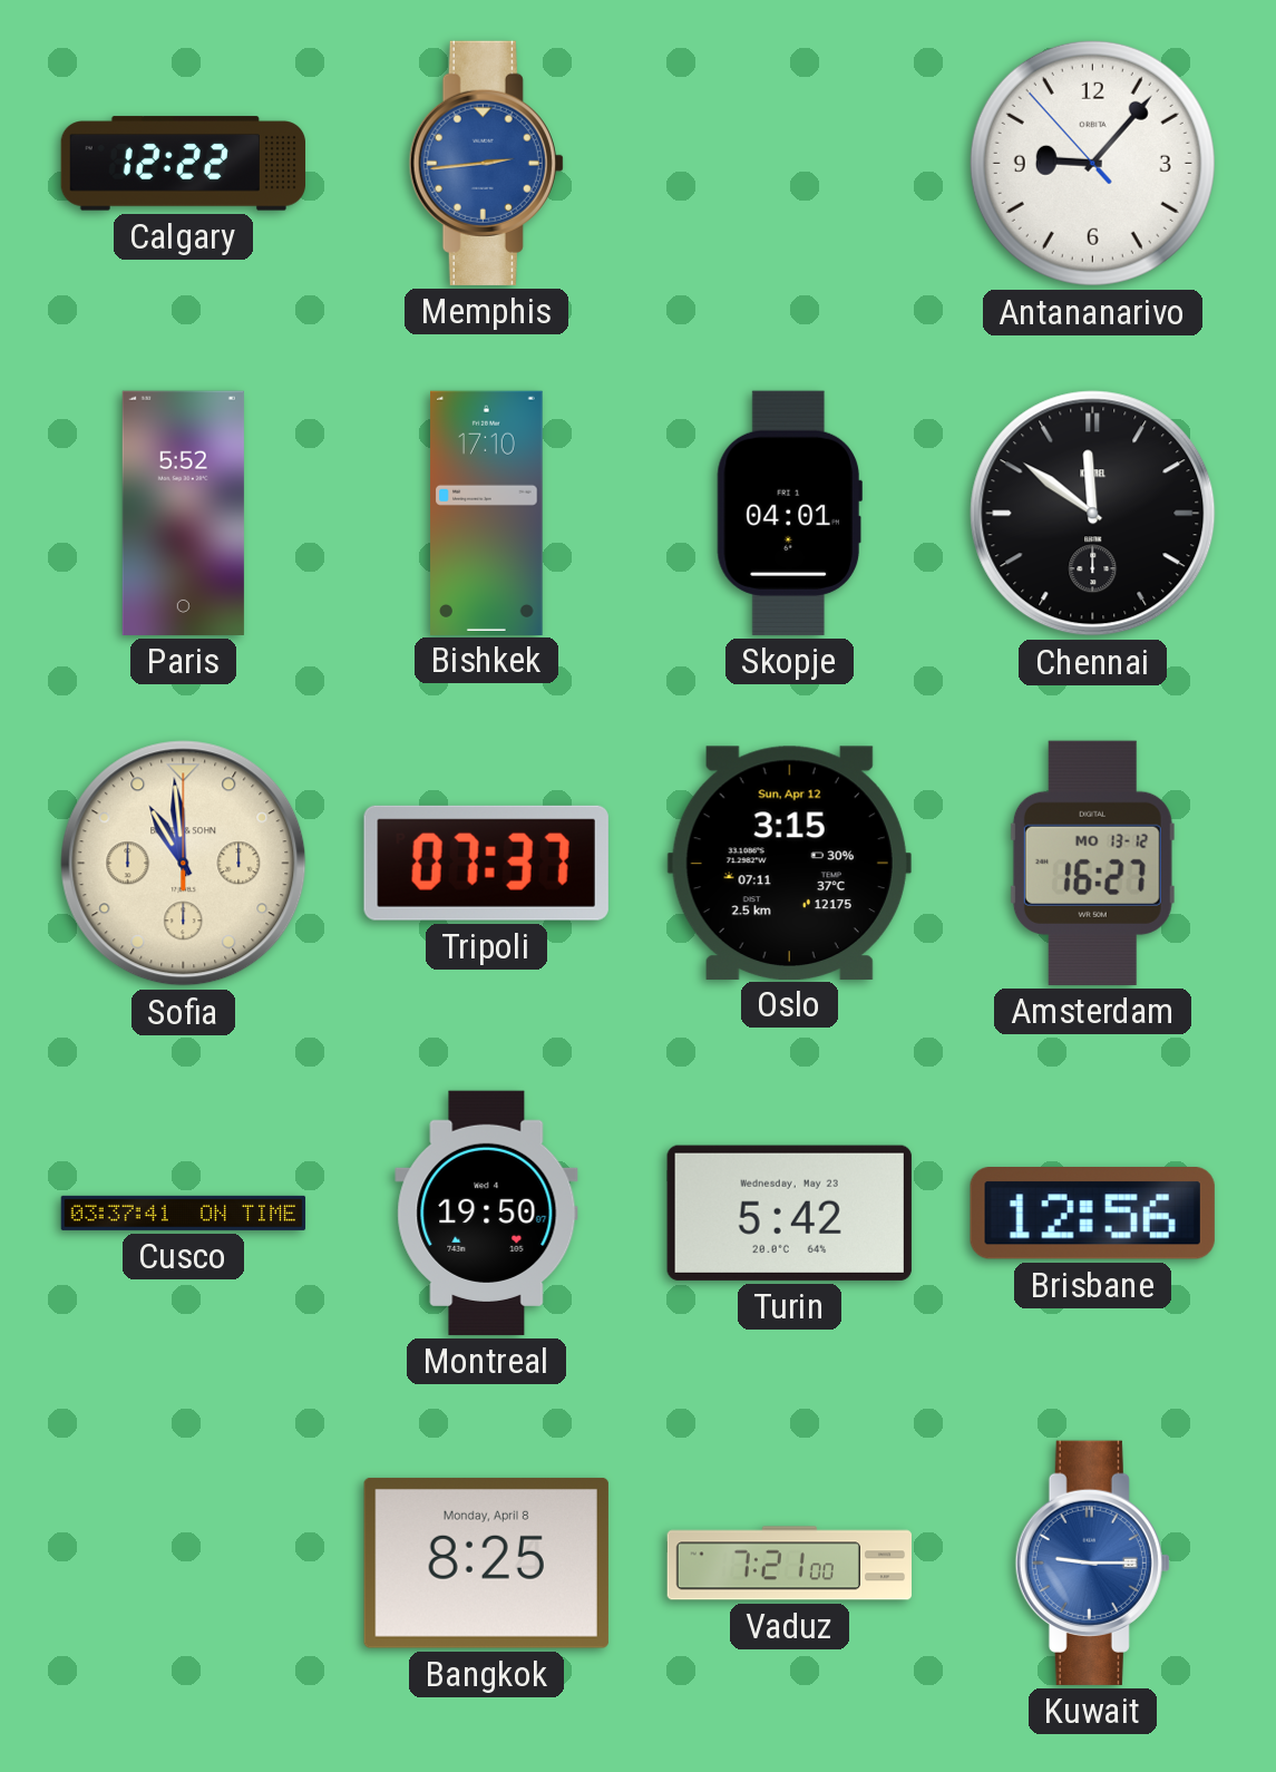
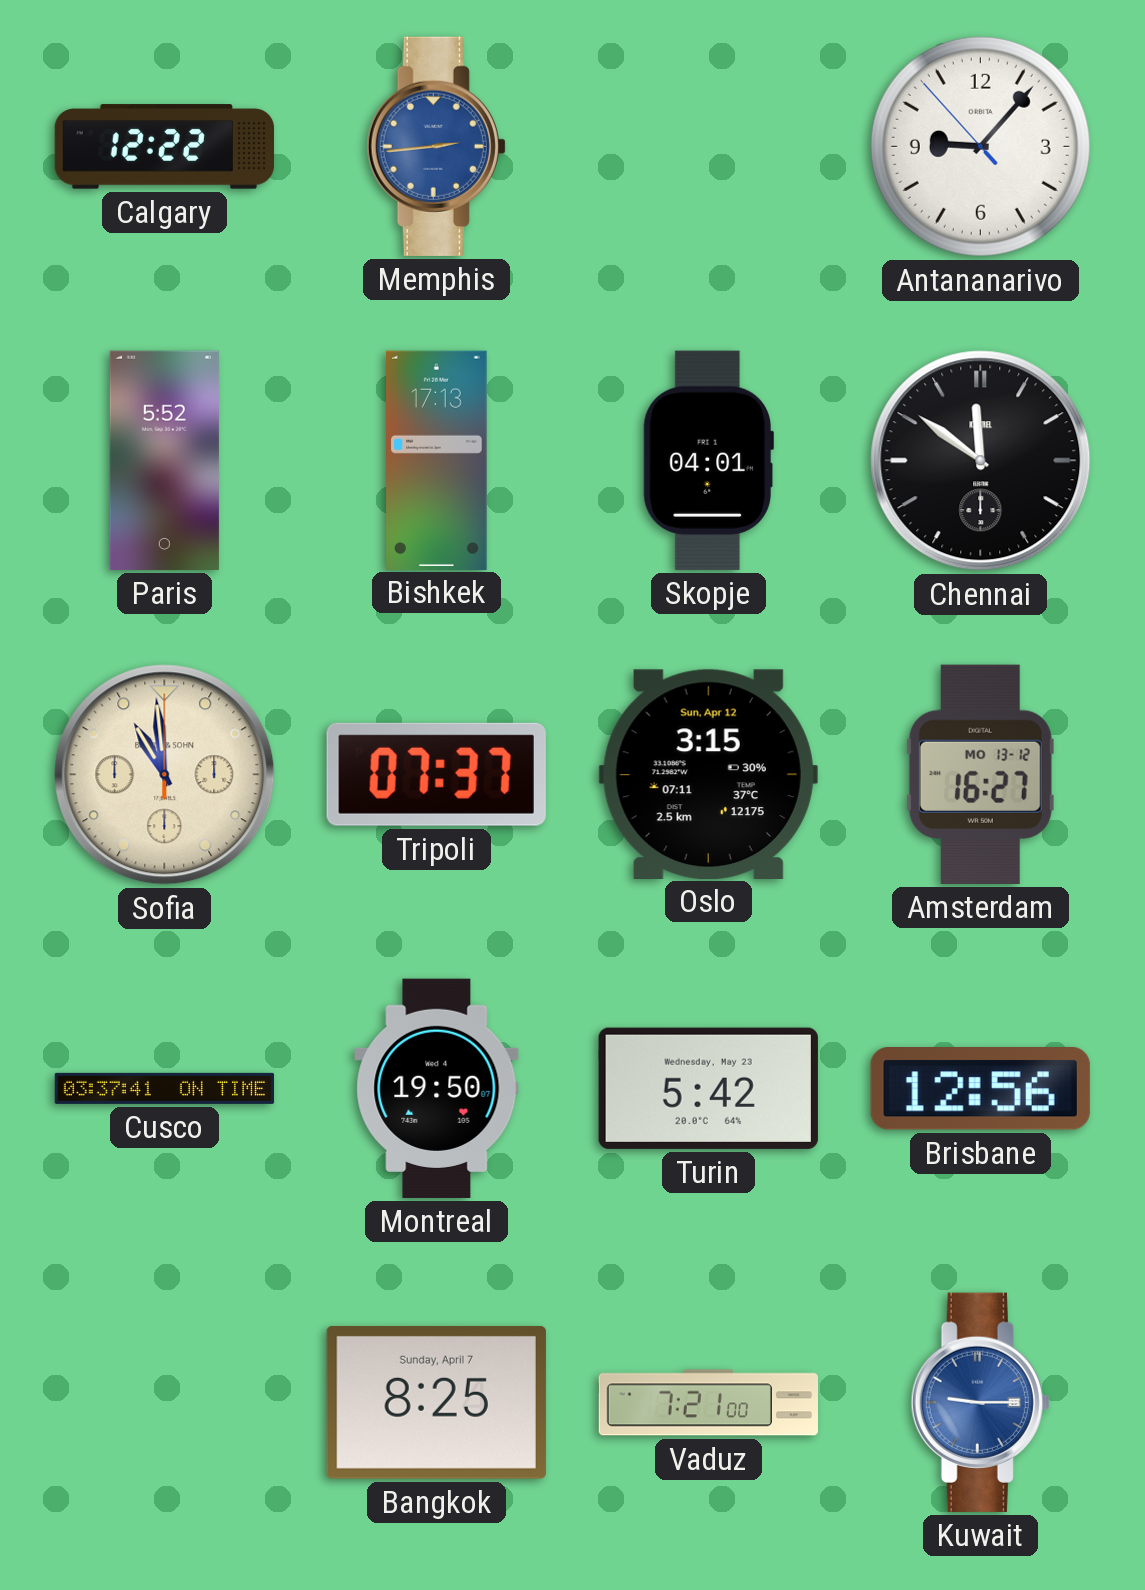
Bishkek: 17:10 -> 17:13
Bangkok date: Monday, April 8 -> Sunday, April 7
